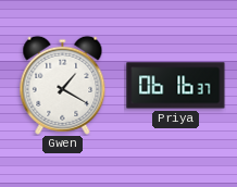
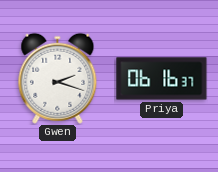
Gwen: 1:20 -> 2:18
